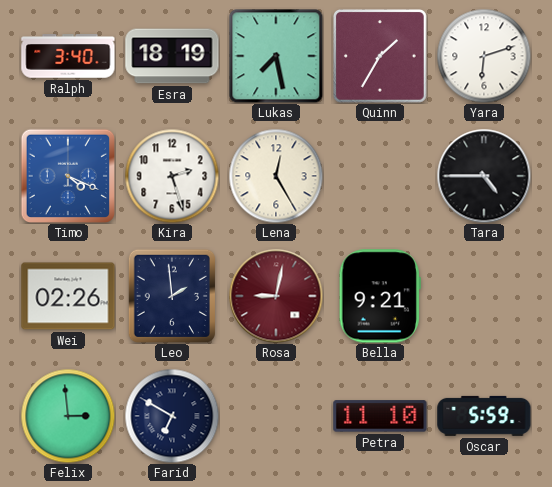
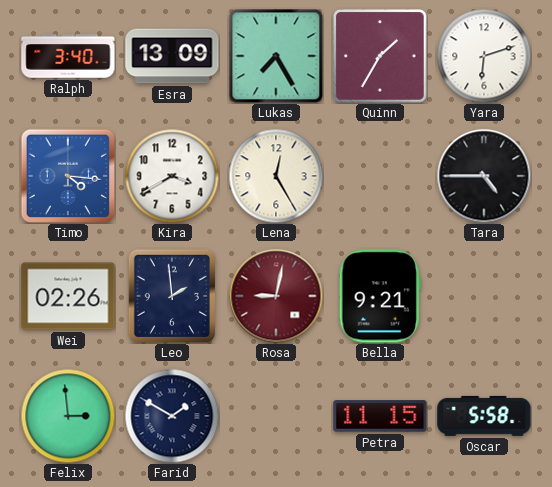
Esra: 18:19 -> 13:09
Lukas: 7:28 -> 7:25
Timo: 4:19 -> 4:16
Kira: 2:27 -> 3:40
Farid: 6:50 -> 1:50
Petra: 11:10 -> 11:15
Oscar: 5:59 -> 5:58
